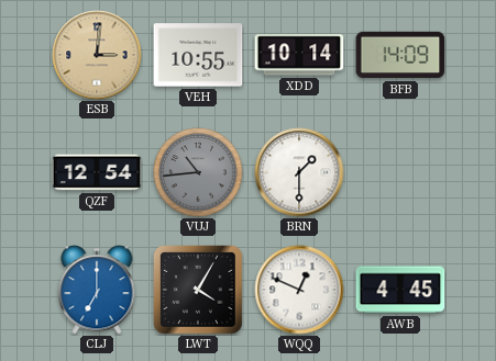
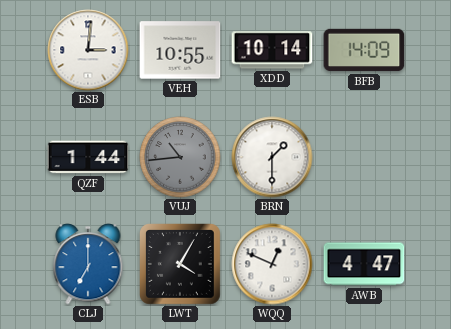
ESB dial: champagne -> white
QZF: 12:54 -> 1:44
AWB: 4:45 -> 4:47
